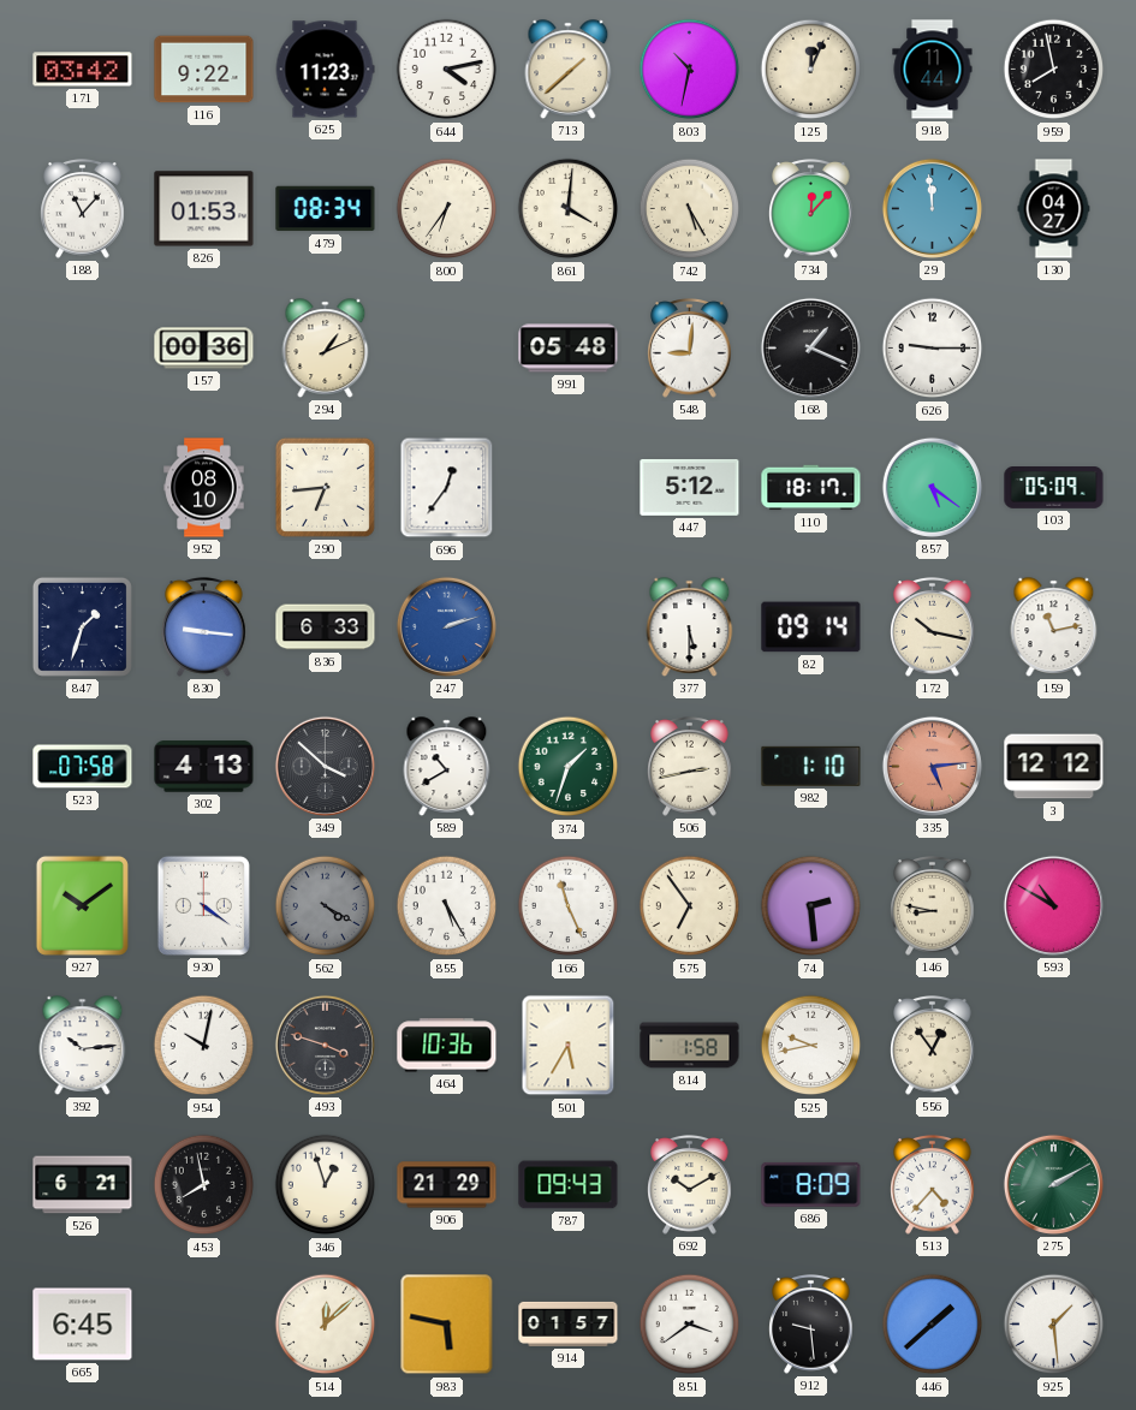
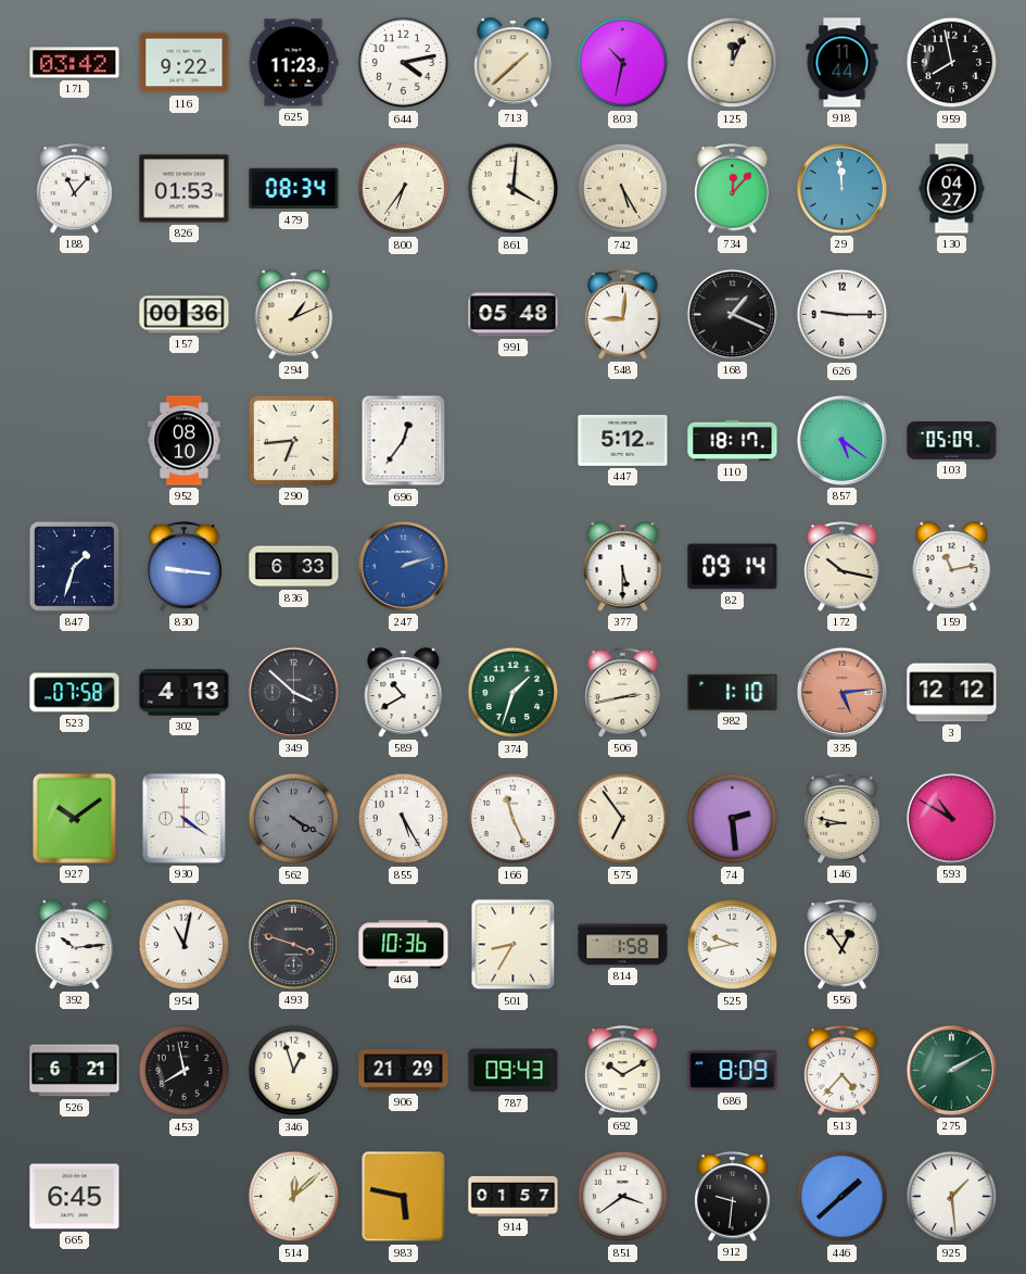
954: 10:02 -> 11:02
501: 5:35 -> 8:35
912: 9:29 -> 9:31
